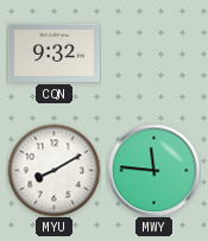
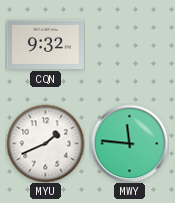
MYU: 8:10 -> 1:41
